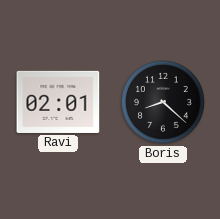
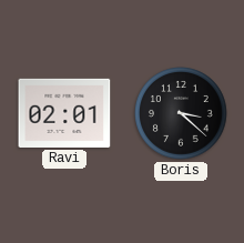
Boris: 8:22 -> 3:22
